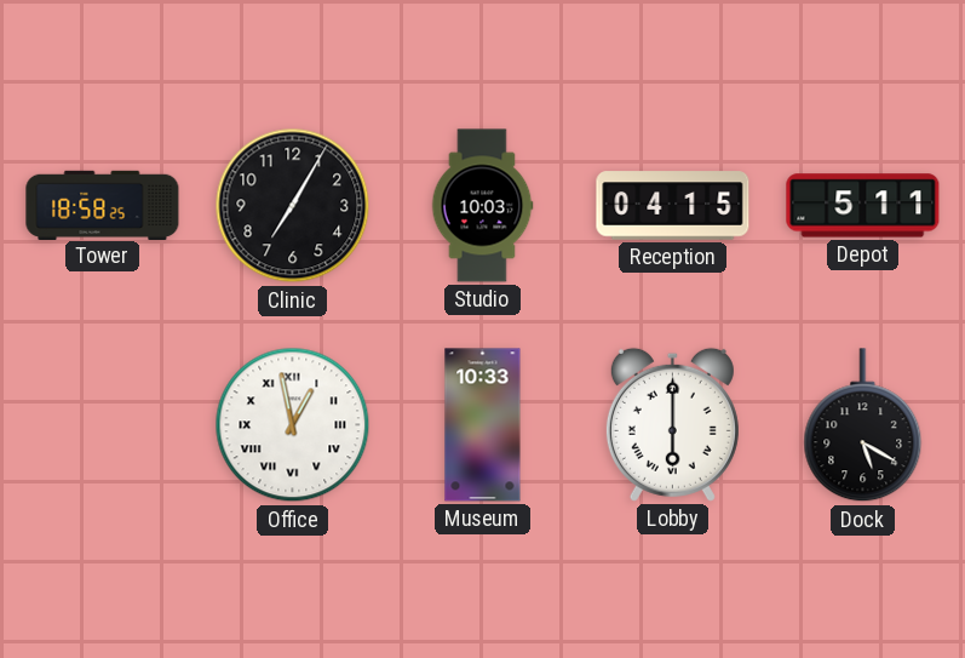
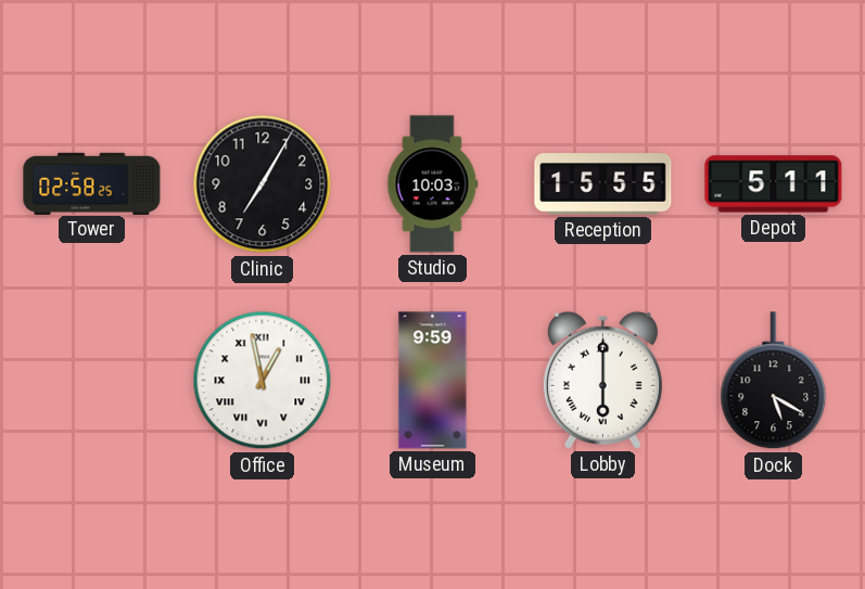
Tower: 18:58 -> 02:58
Reception: 04:15 -> 15:55
Museum: 10:33 -> 9:59
